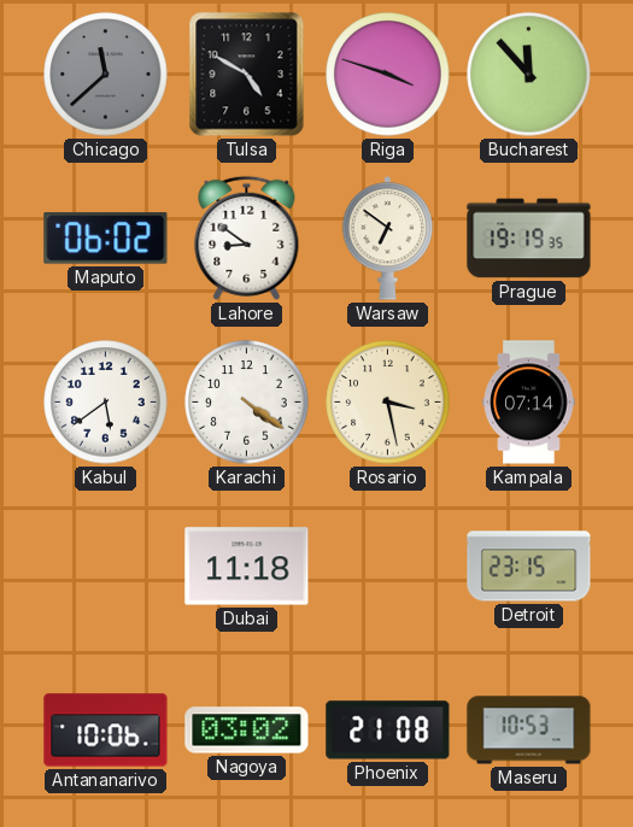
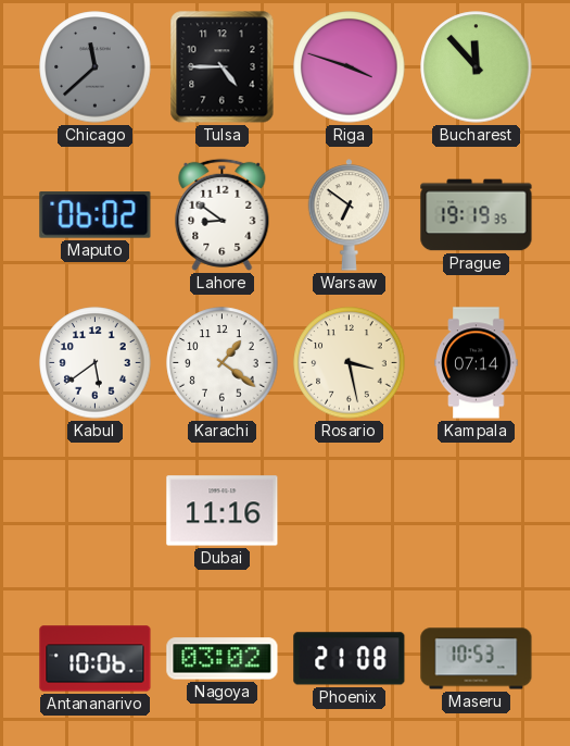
Tulsa: 4:50 -> 4:45
Karachi: 4:21 -> 1:21
Dubai: 11:18 -> 11:16
Detroit: 23:15 -> none
